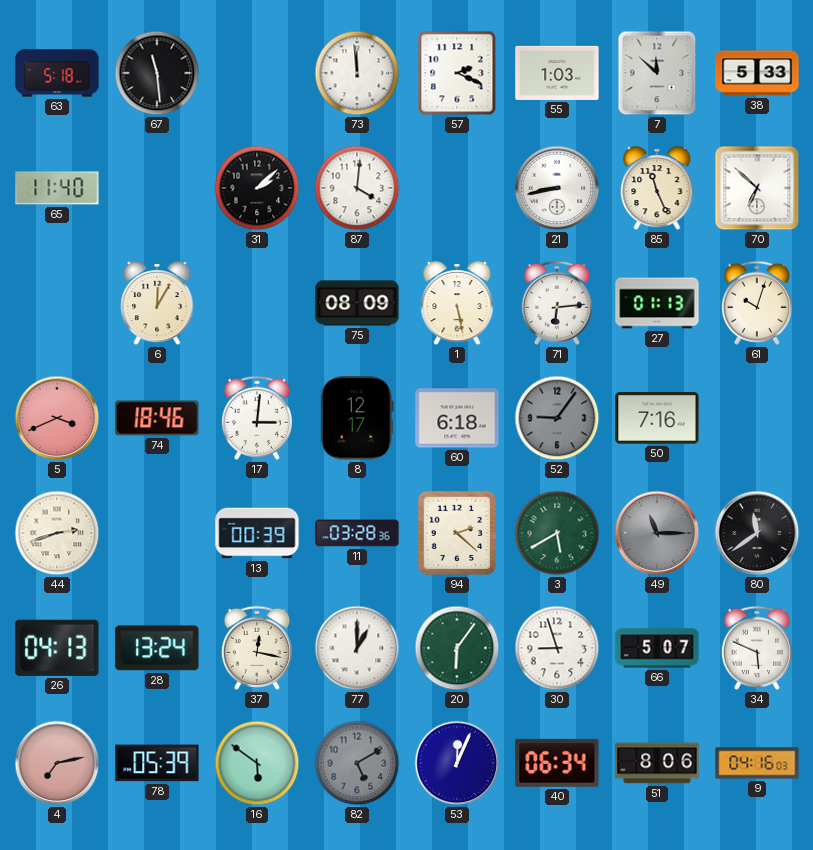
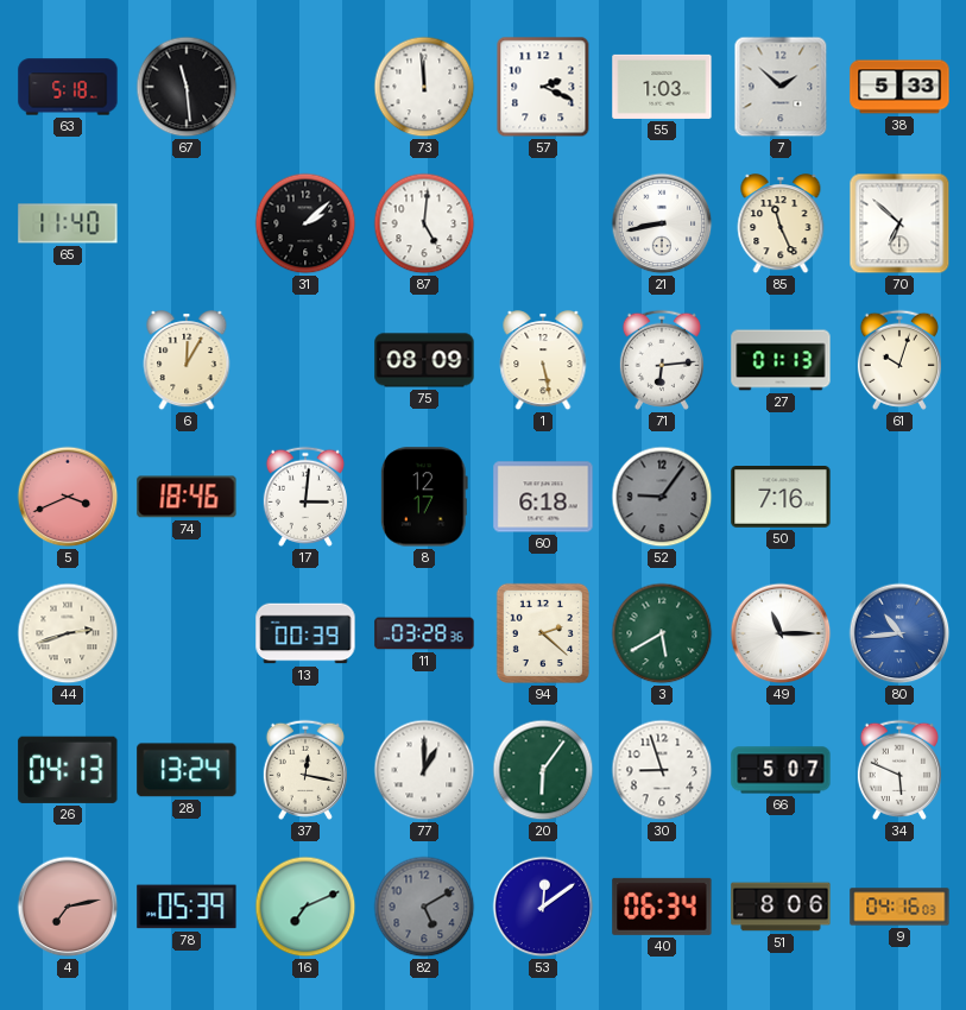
7: 11:52 -> 1:52
87: 4:01 -> 5:01
49 dial: grey -> white
80: 11:39 -> 10:44
80 dial: black -> blue
16: 5:51 -> 7:11
53: 12:04 -> 12:09
